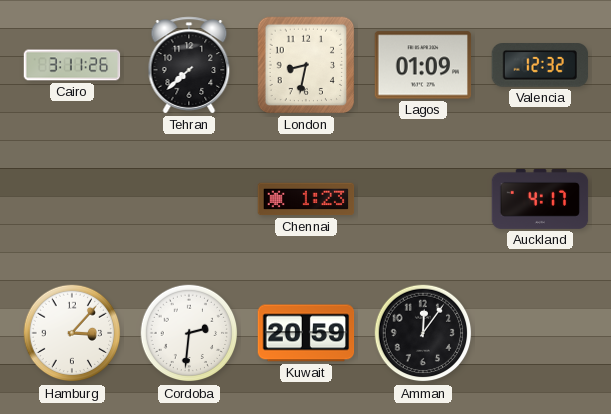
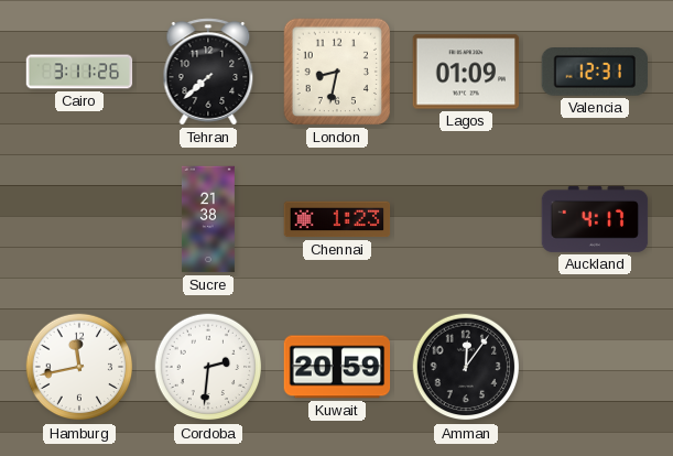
Valencia: 12:32 -> 12:31
Sucre: none -> 21:38
Hamburg: 3:07 -> 11:43
